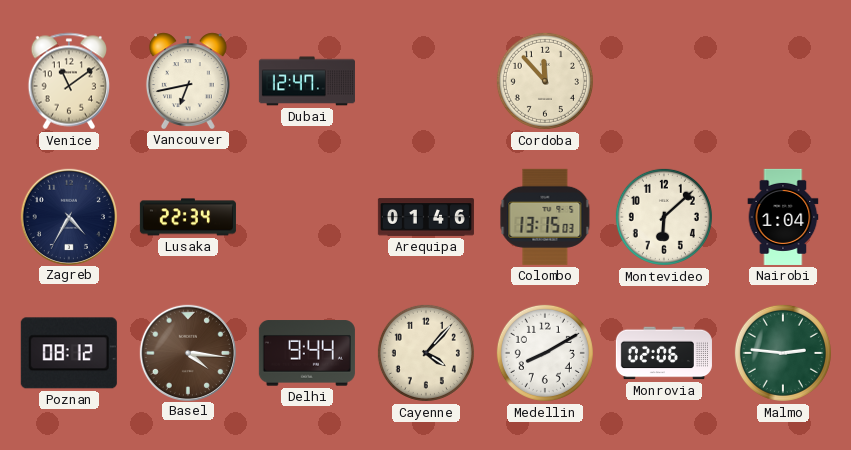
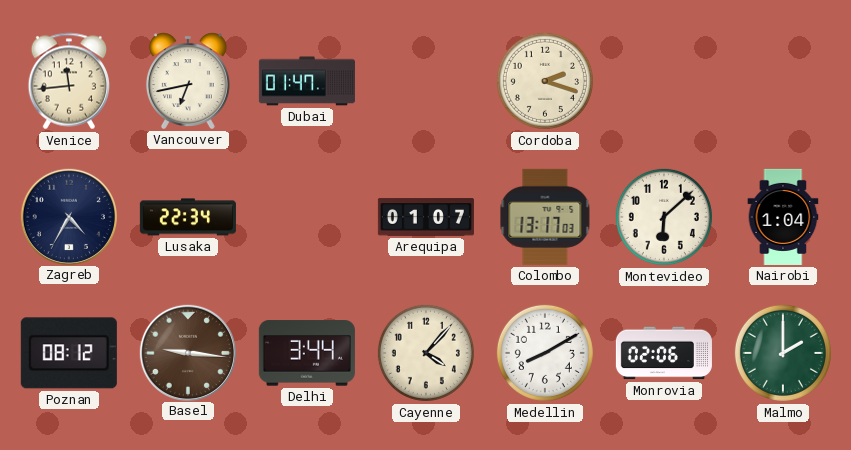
Venice: 11:09 -> 11:44
Dubai: 12:47 -> 01:47
Cordoba: 11:53 -> 2:18
Arequipa: 01:46 -> 01:07
Colombo: 13:15 -> 13:17
Basel: 4:16 -> 9:16
Delhi: 9:44 -> 3:44
Malmo: 2:46 -> 2:00
